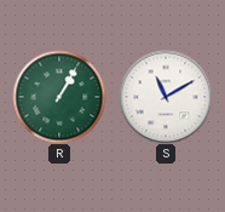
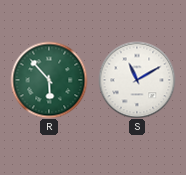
R: 1:05 -> 5:53
